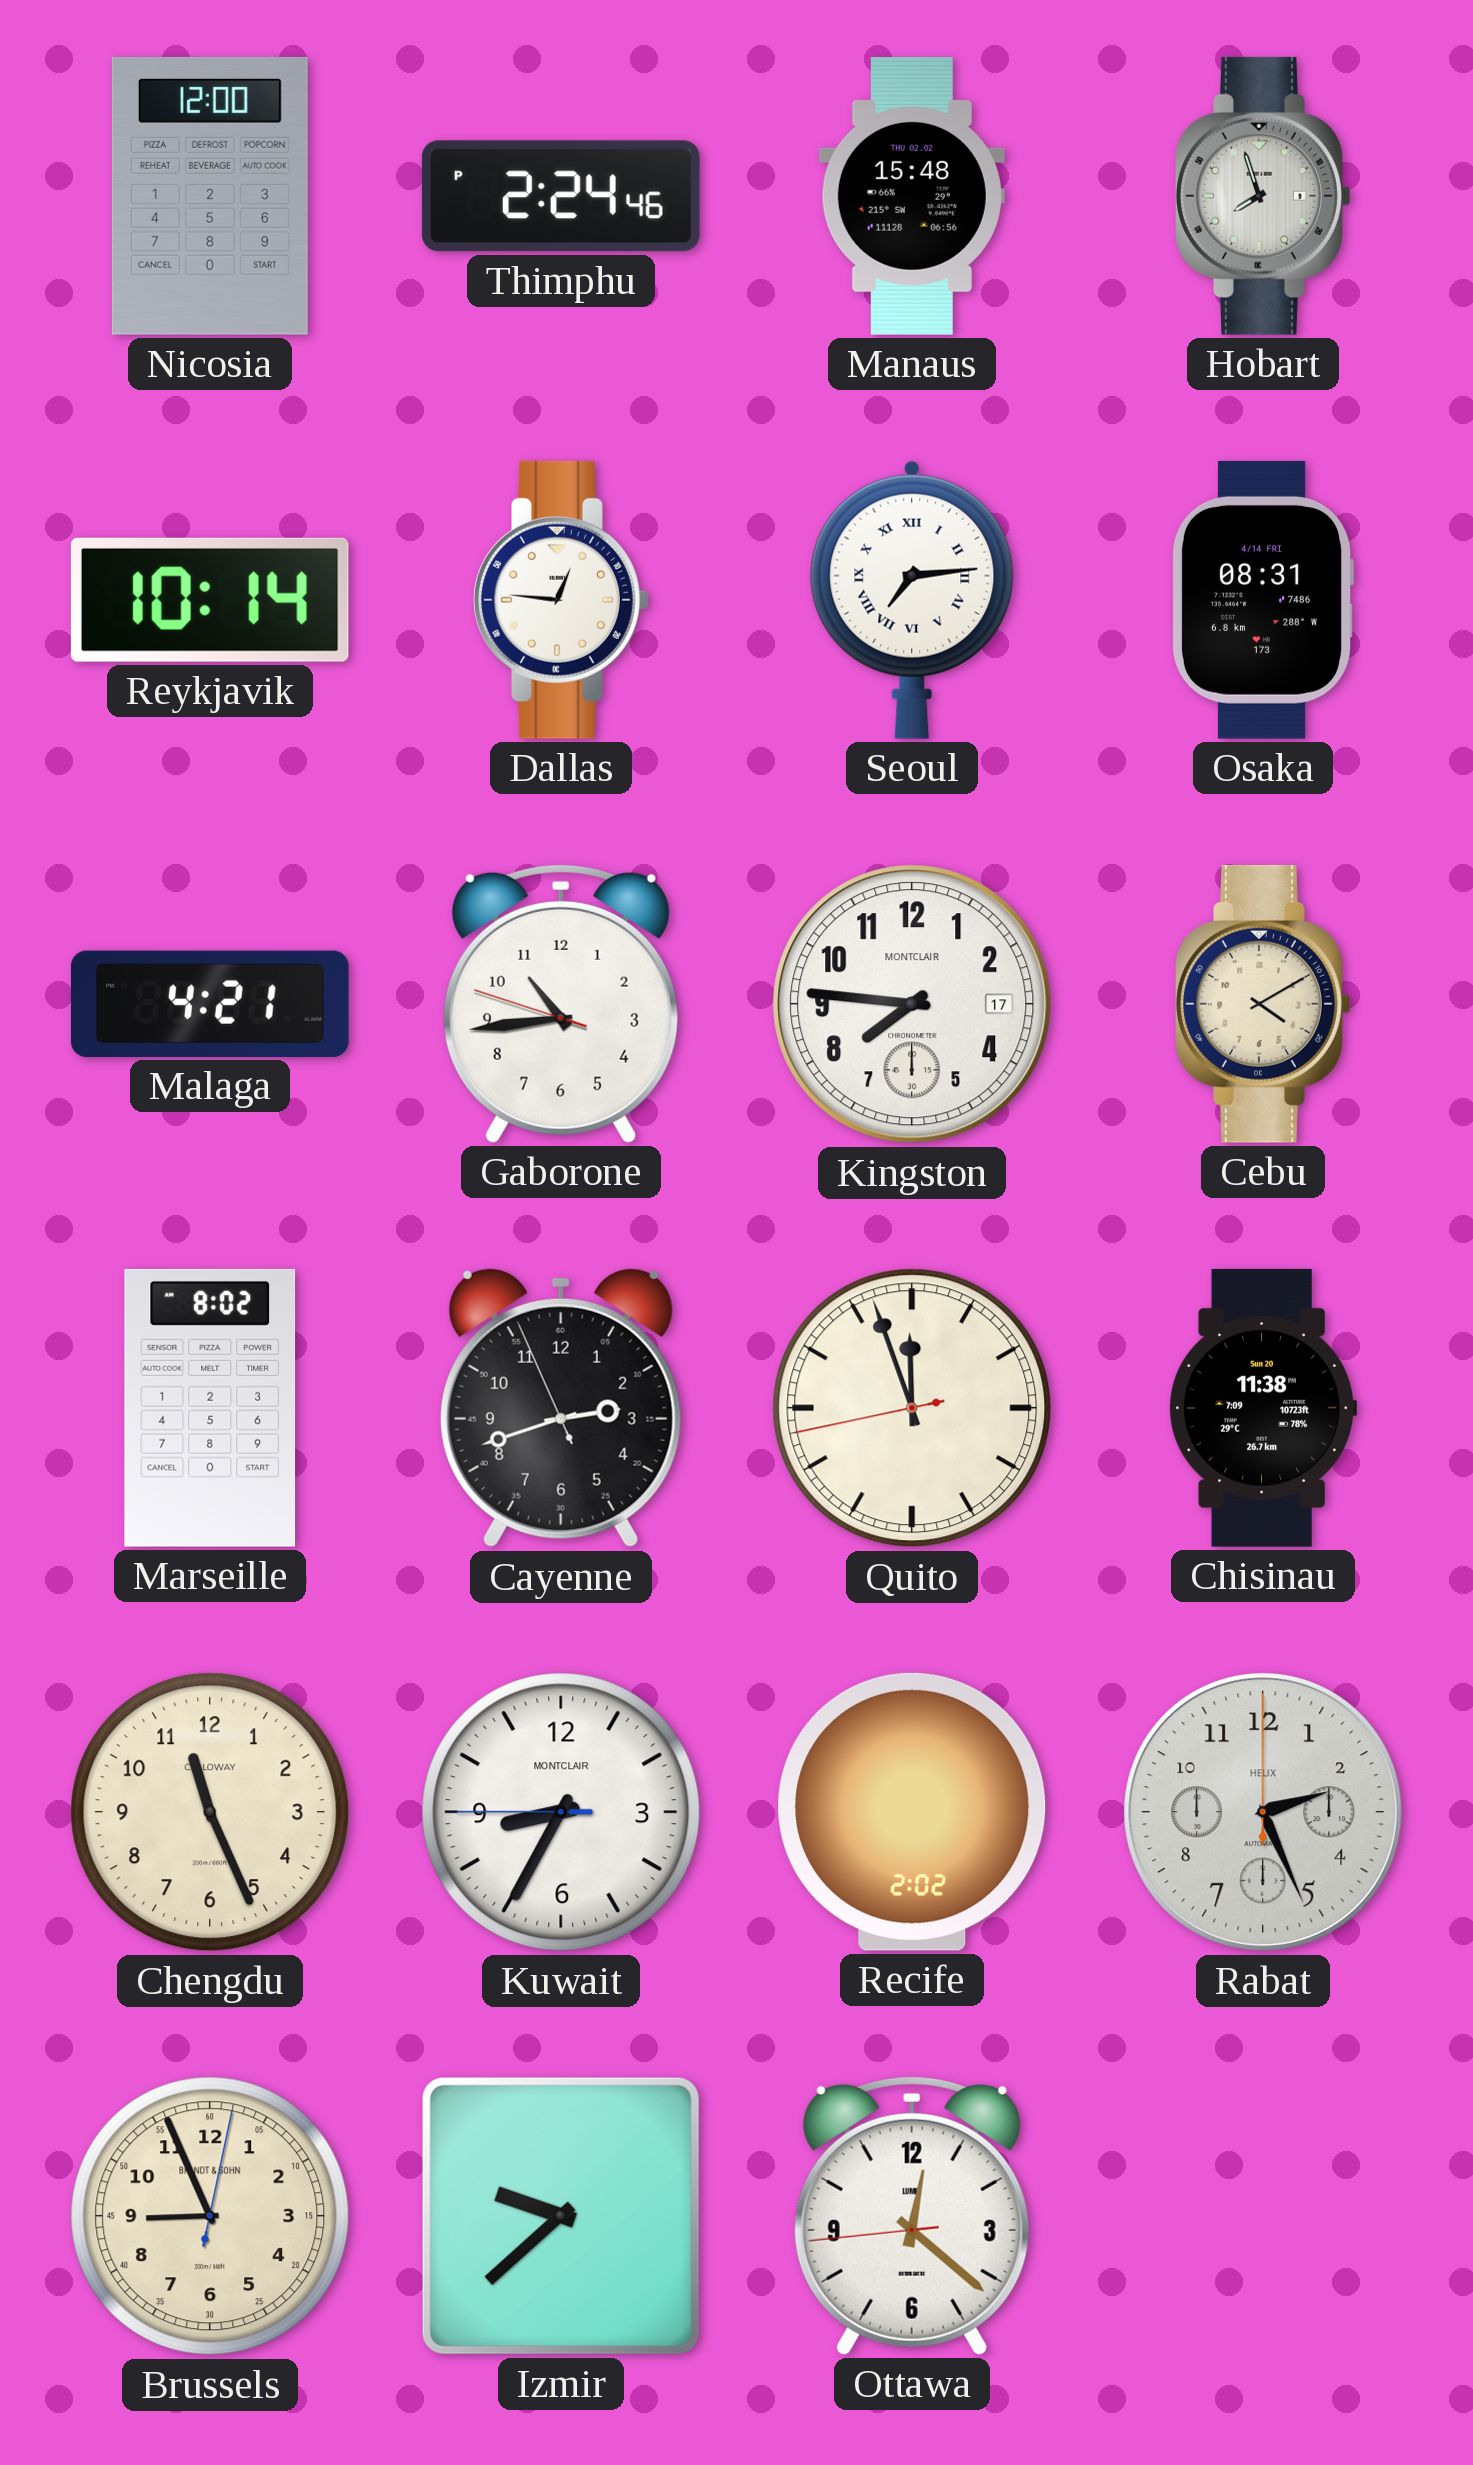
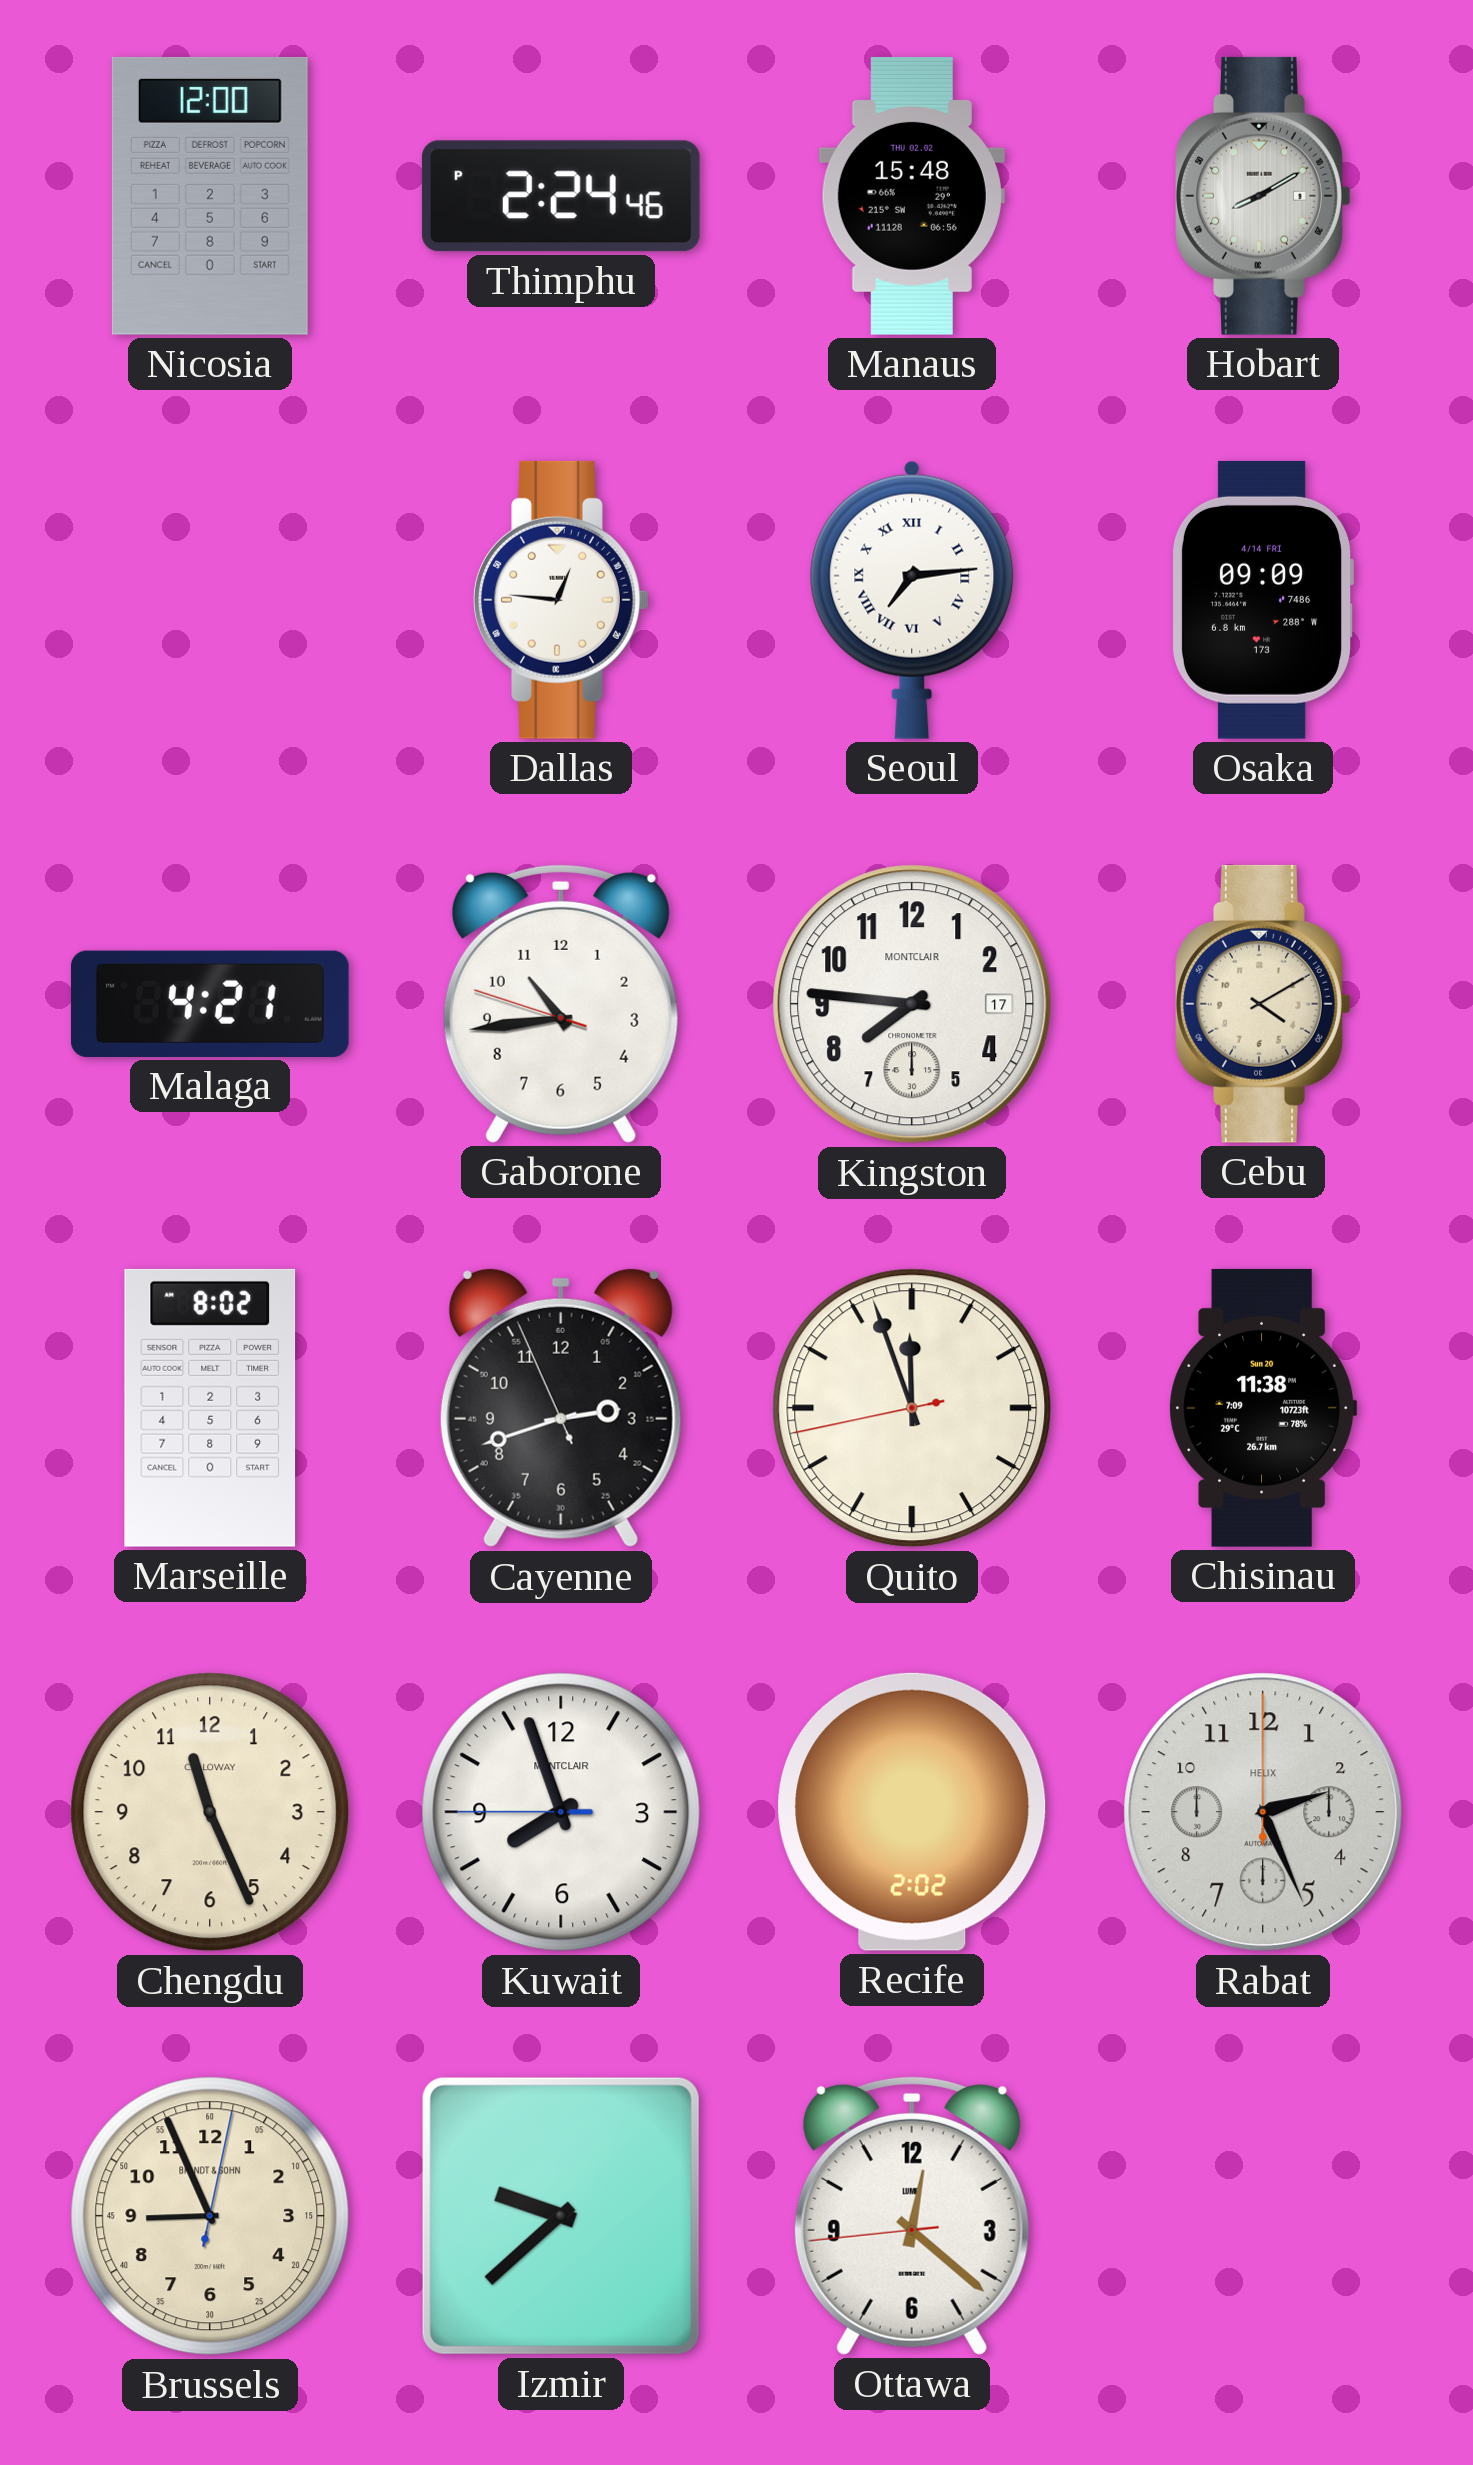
Hobart: 7:57 -> 8:10
Reykjavik: 10:14 -> none
Osaka: 08:31 -> 09:09
Kuwait: 8:34 -> 7:56
